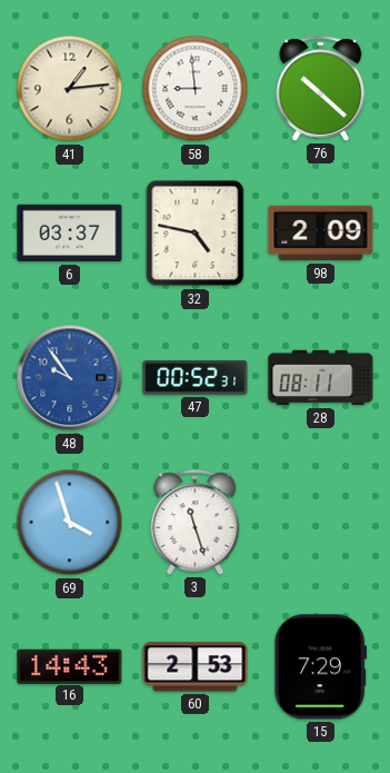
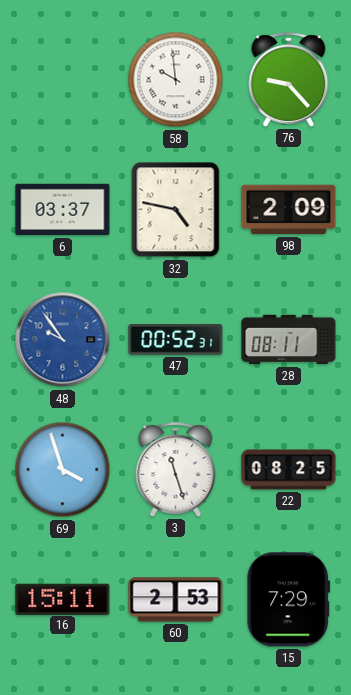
41: 1:14 -> none
58: 8:59 -> 9:59
76: 10:22 -> 9:23
22: none -> 08:25
16: 14:43 -> 15:11
